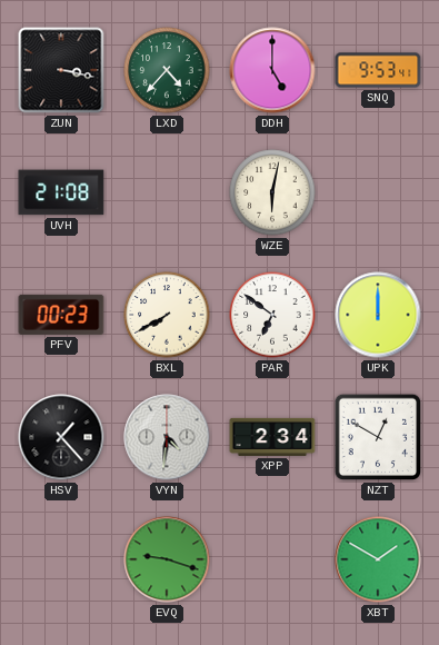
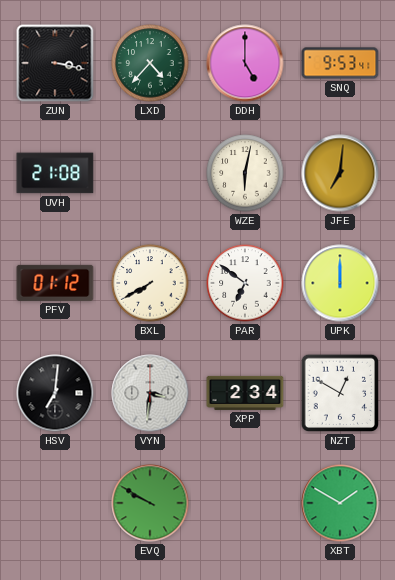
JFE: none -> 7:01
PFV: 00:23 -> 01:12
HSV: 1:23 -> 7:01
VYN: 4:31 -> 3:31
EVQ: 9:18 -> 9:50
